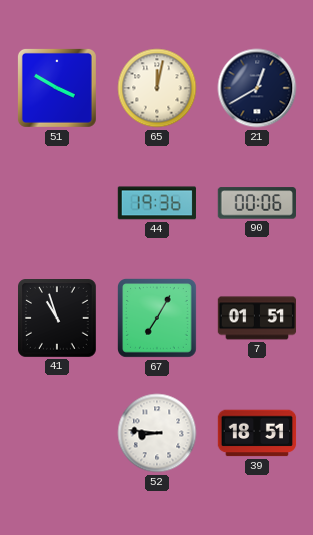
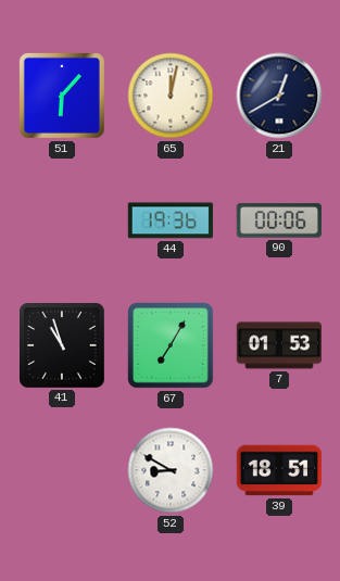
51: 3:50 -> 6:07
7: 01:51 -> 01:53
52: 8:46 -> 8:50
